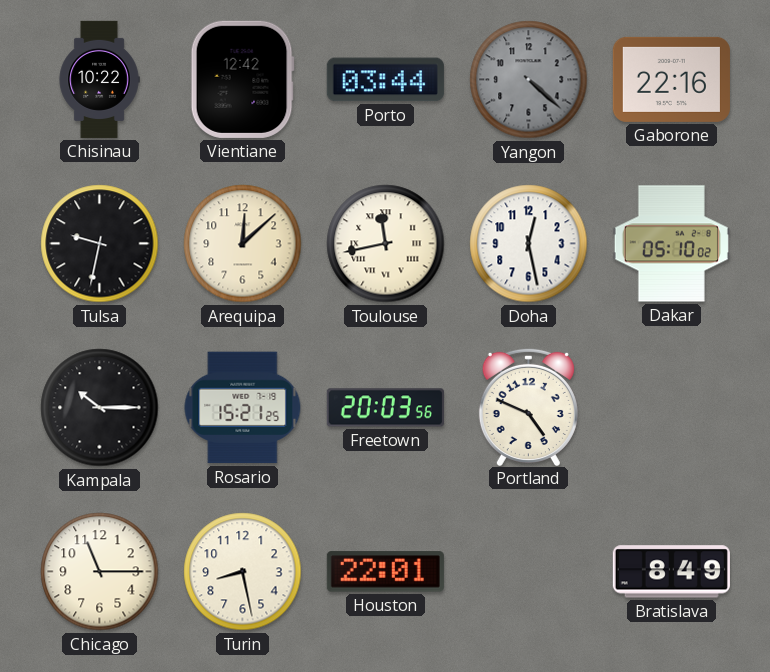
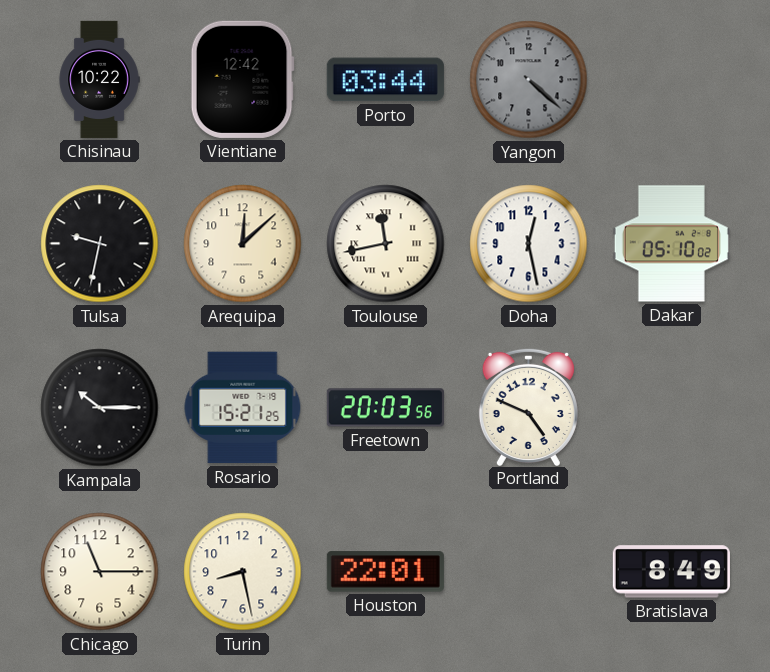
Gaborone: 22:16 -> none
